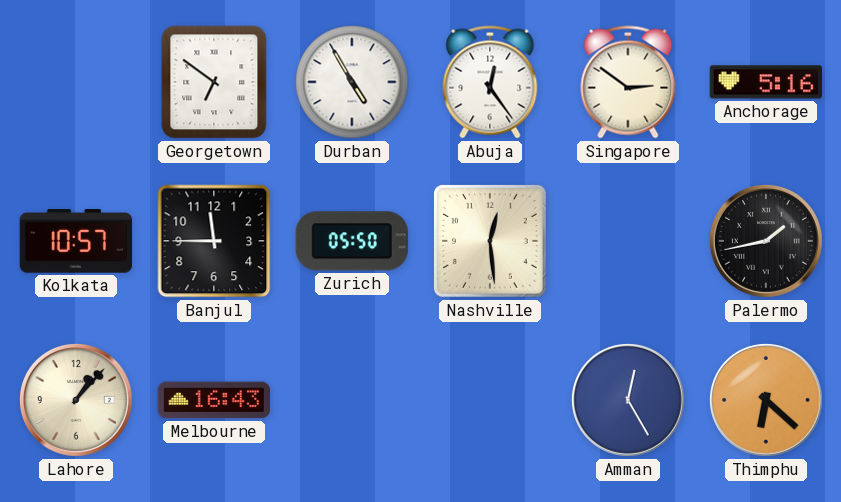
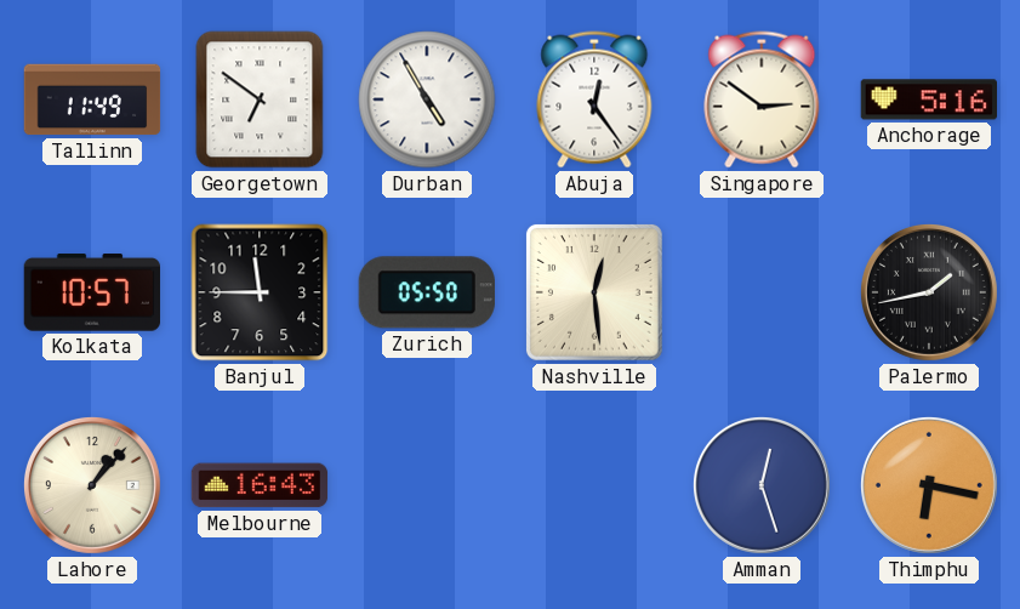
Tallinn: none -> 11:49
Amman: 12:25 -> 12:27
Thimphu: 6:22 -> 6:17
